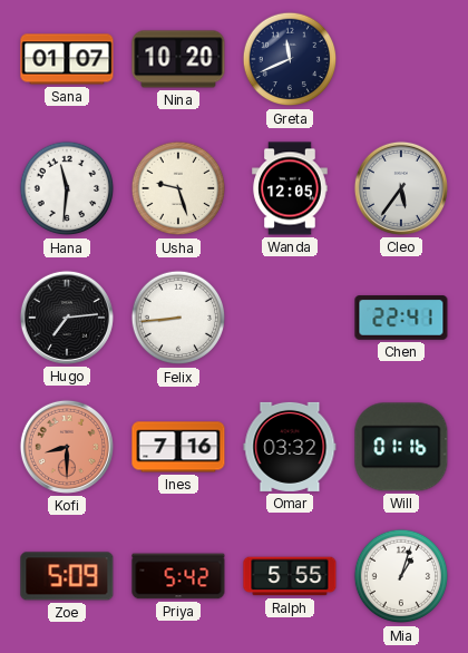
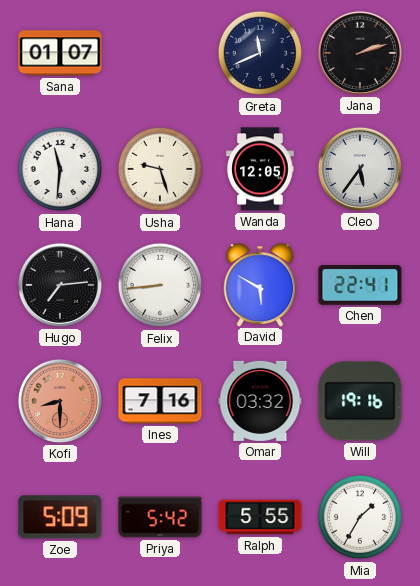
Nina: 10:20 -> none
Jana: none -> 2:12
David: none -> 5:50
Will: 01:16 -> 19:16
Mia: 1:03 -> 1:35
